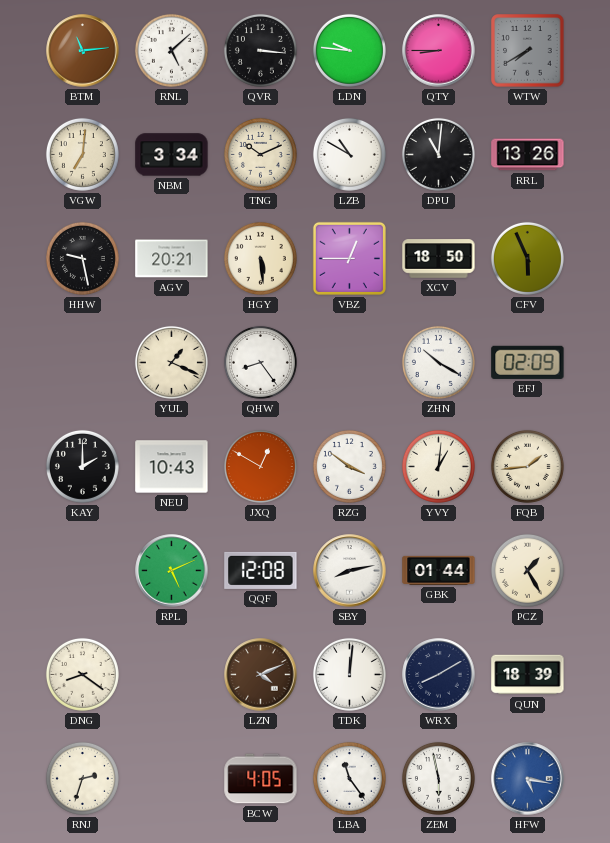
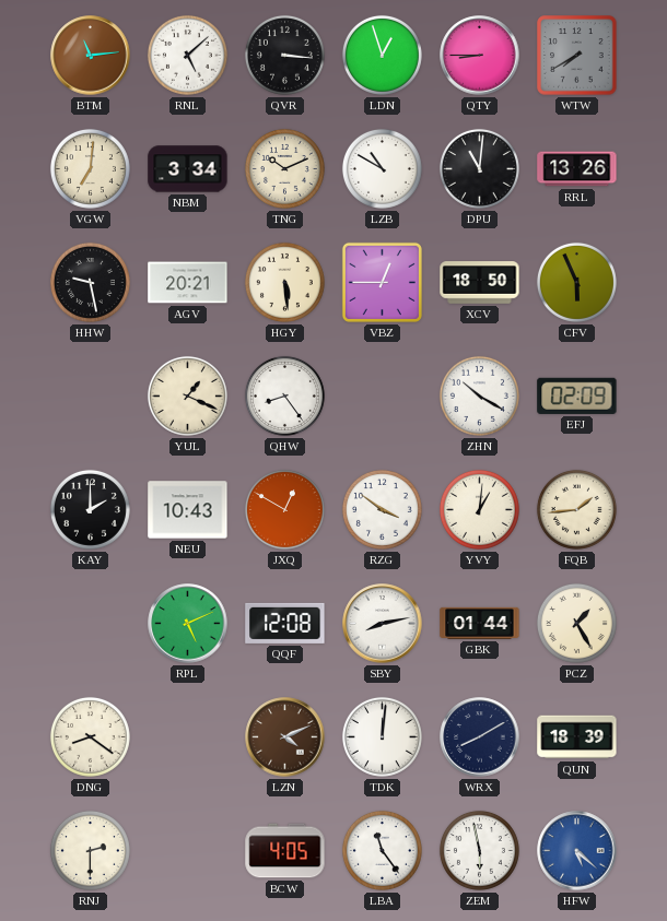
LDN: 9:46 -> 12:57
RNJ: 2:33 -> 2:30
HFW: 5:17 -> 5:22
